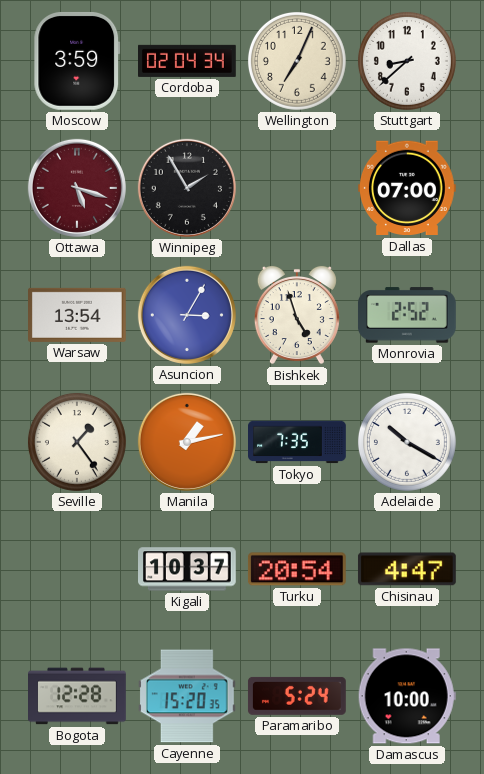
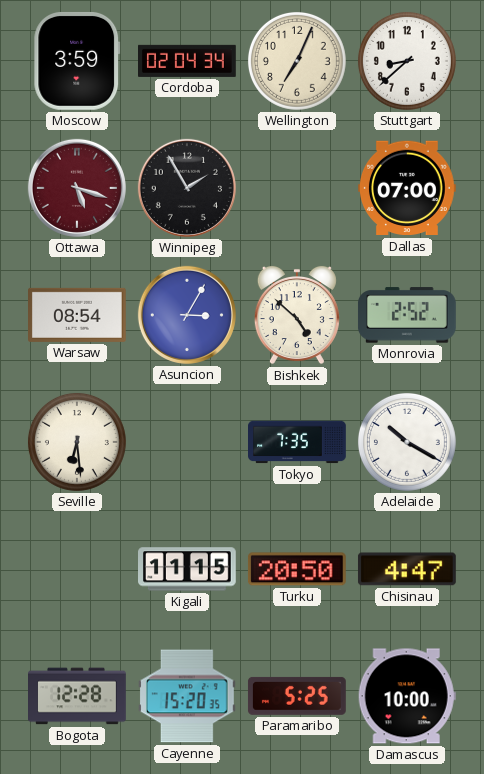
Warsaw: 13:54 -> 08:54
Bishkek: 4:57 -> 4:52
Seville: 1:24 -> 6:29
Manila: 1:13 -> none
Kigali: 10:37 -> 11:15
Turku: 20:54 -> 20:50
Paramaribo: 5:24 -> 5:25
